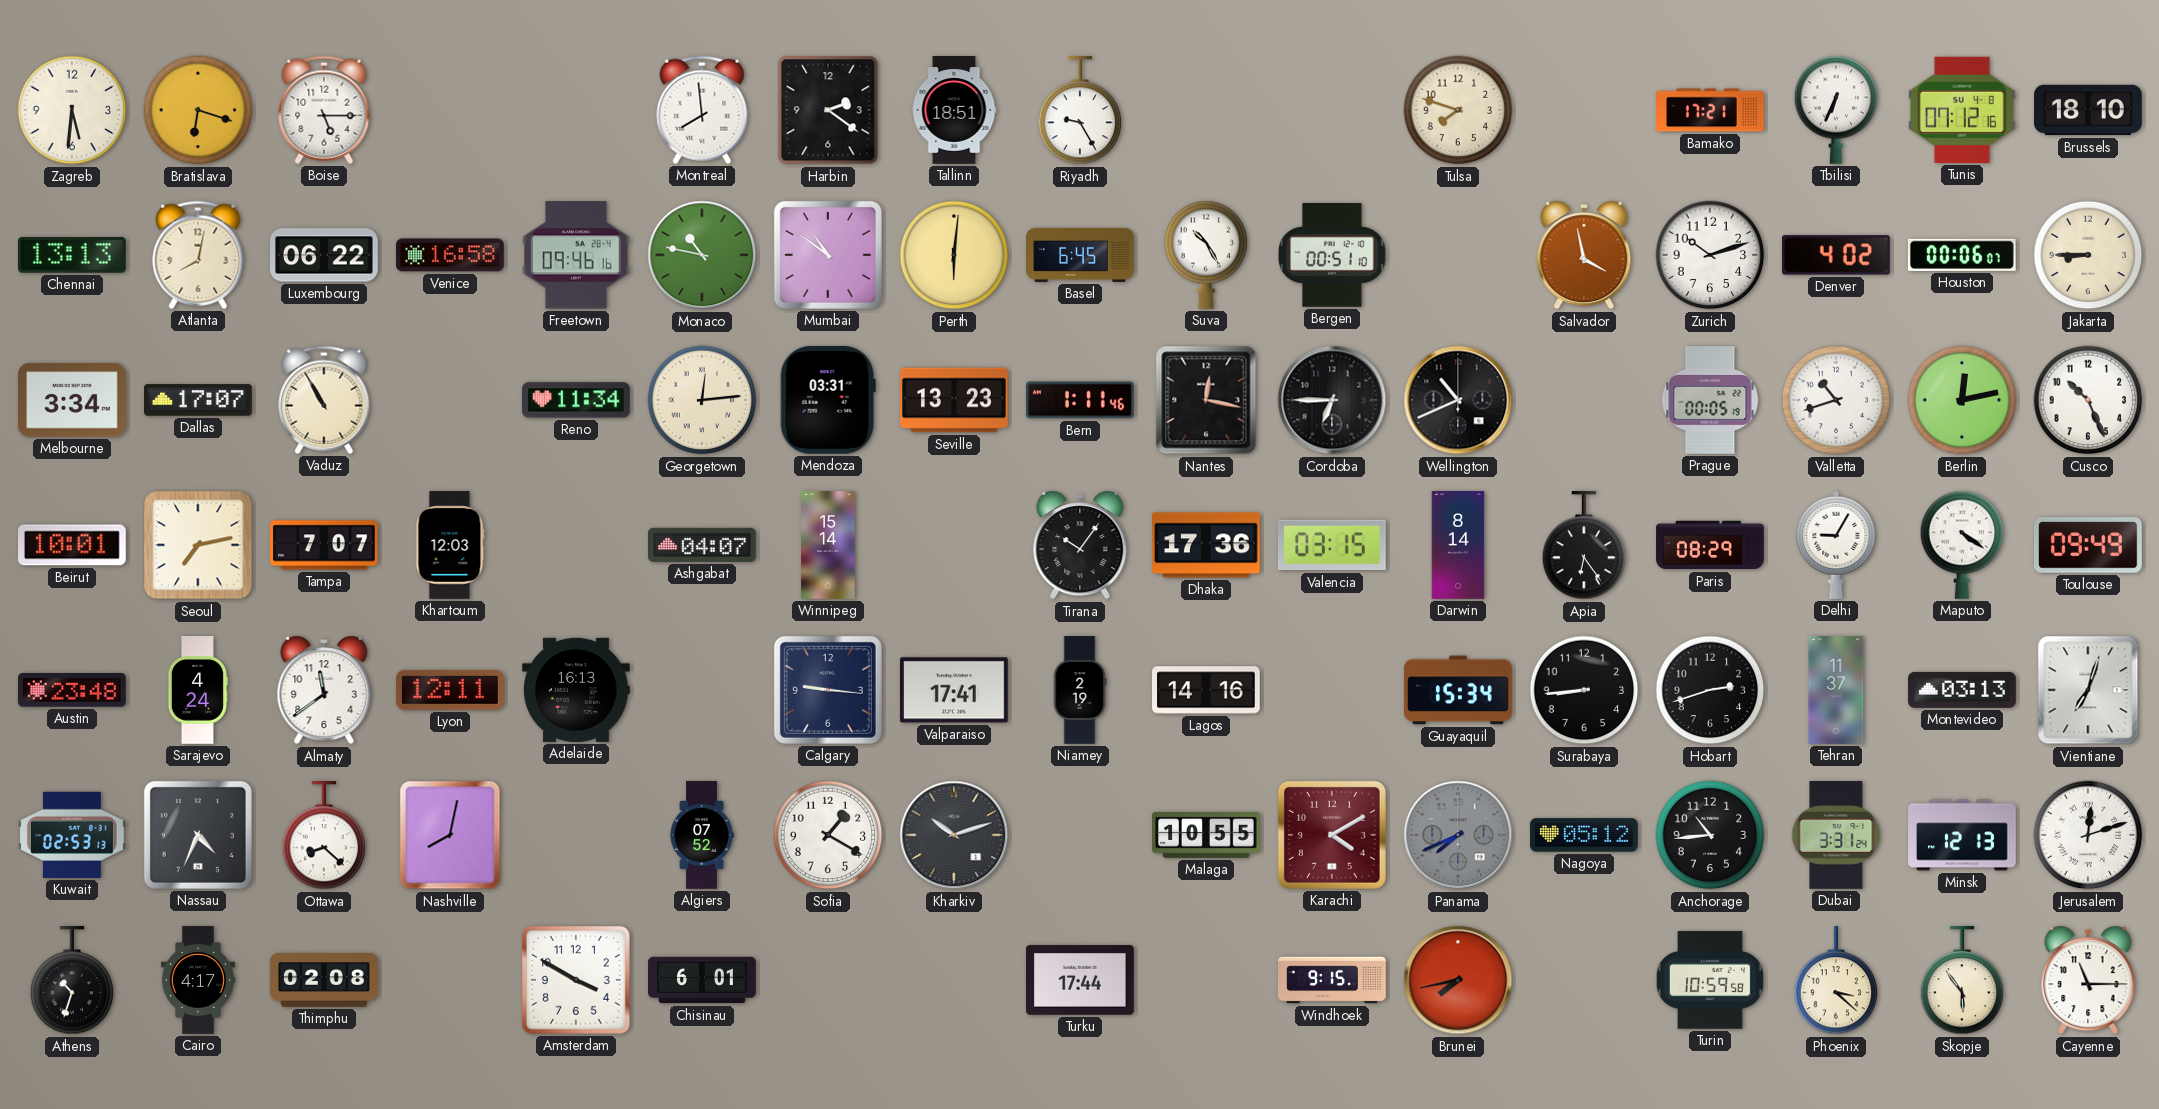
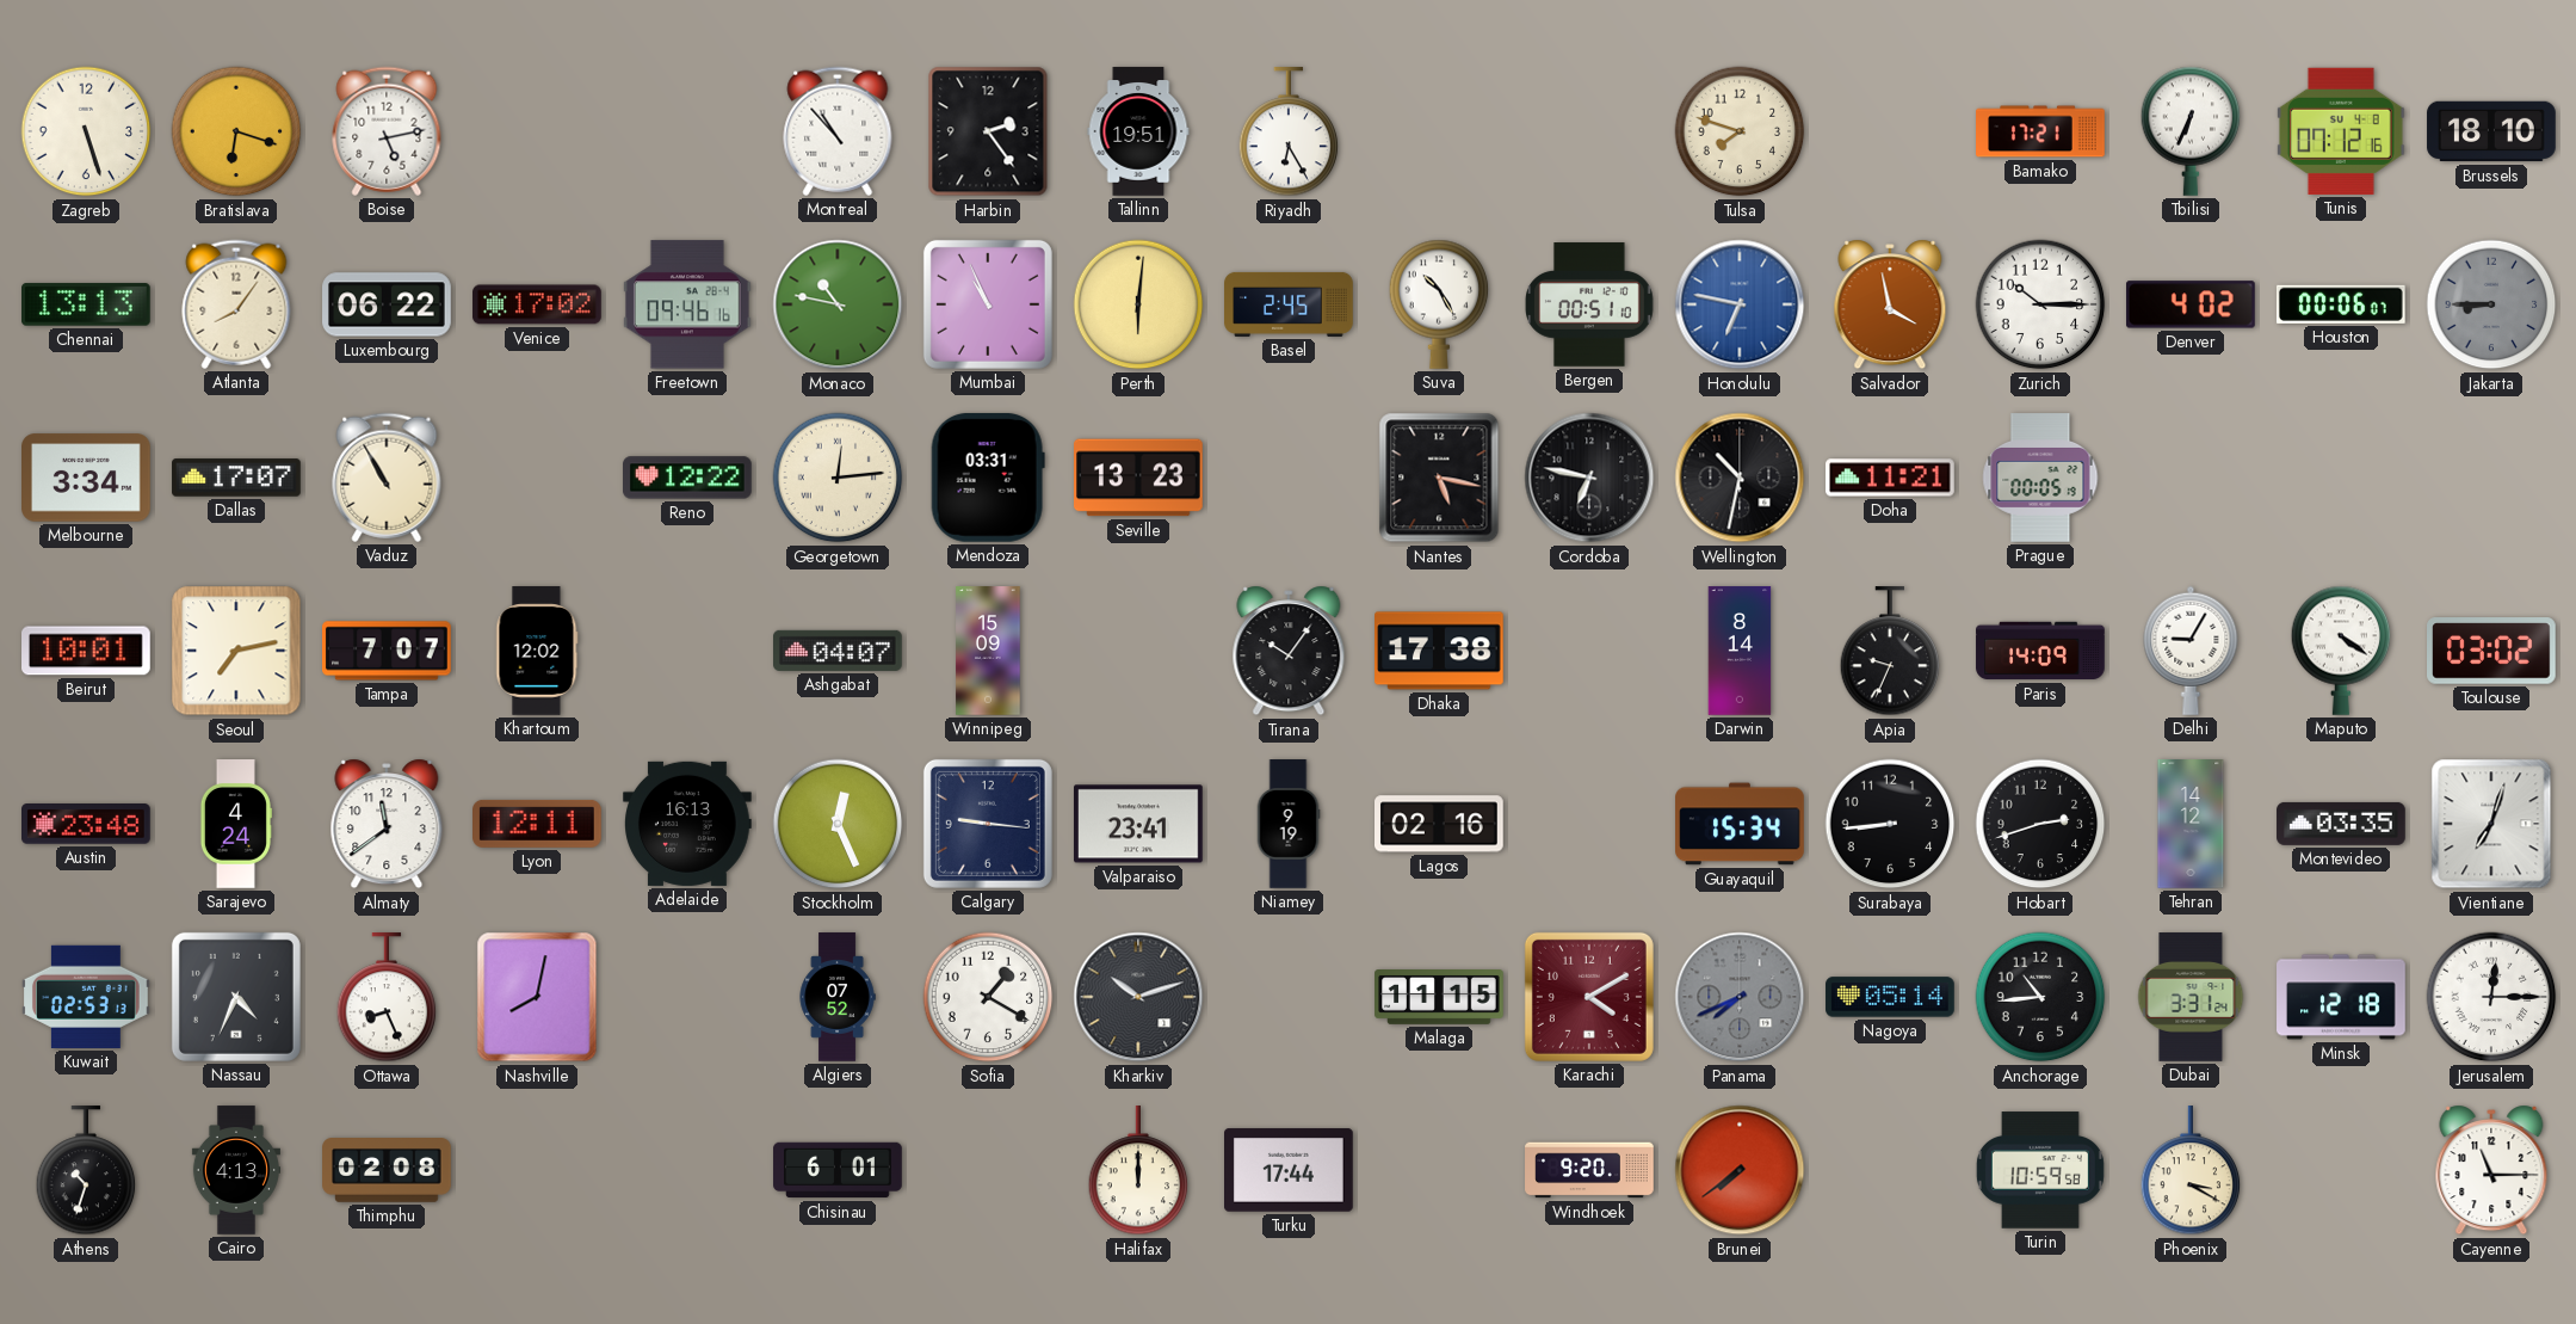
Zagreb: 5:31 -> 5:27
Boise: 5:15 -> 5:13
Montreal: 7:59 -> 10:53
Harbin: 2:21 -> 2:24
Tallinn: 18:51 -> 19:51
Riyadh: 9:25 -> 6:25
Atlanta: 8:02 -> 8:06
Venice: 16:58 -> 17:02
Mumbai: 10:51 -> 10:56
Basel: 6:45 -> 2:45
Honolulu: none -> 6:47
Zurich: 10:12 -> 10:15
Jakarta dial: cream -> grey
Reno: 11:34 -> 12:22
Bern: 1:11 -> none
Nantes: 12:17 -> 5:17
Cordoba: 6:45 -> 6:47
Wellington: 10:41 -> 10:32
Doha: none -> 11:21
Valletta: 10:42 -> none
Berlin: 12:13 -> none
Cusco: 10:26 -> none
Khartoum: 12:03 -> 12:02
Winnipeg: 15:14 -> 15:09
Dhaka: 17:36 -> 17:38
Valencia: 03:15 -> none
Apia: 6:24 -> 9:34
Paris: 08:29 -> 14:09
Toulouse: 09:49 -> 03:02
Stockholm: none -> 12:26
Valparaiso: 17:41 -> 23:41
Niamey: 2:19 -> 9:19
Lagos: 14:16 -> 02:16
Tehran: 11:37 -> 14:12
Montevideo: 03:13 -> 03:35
Ottawa: 8:22 -> 8:26
Malaga: 10:55 -> 11:15
Nagoya: 05:12 -> 05:14
Minsk: 12:13 -> 12:18
Jerusalem: 12:12 -> 12:15
Cairo: 4:17 -> 4:13
Amsterdam: 3:50 -> none
Halifax: none -> 12:00
Windhoek: 9:15 -> 9:20
Brunei: 7:43 -> 7:39
Phoenix: 3:22 -> 3:20
Skopje: 5:54 -> none
